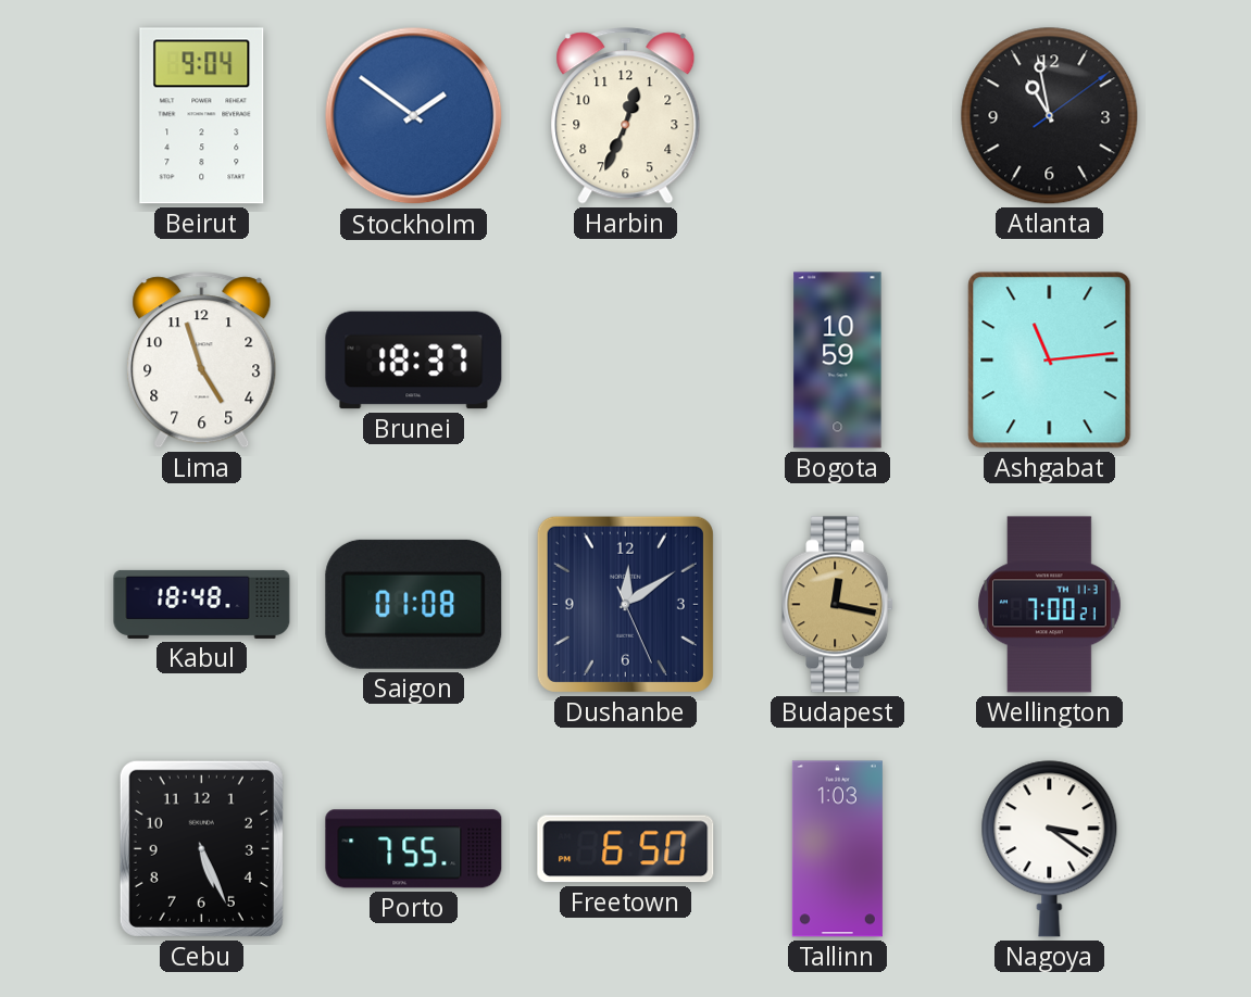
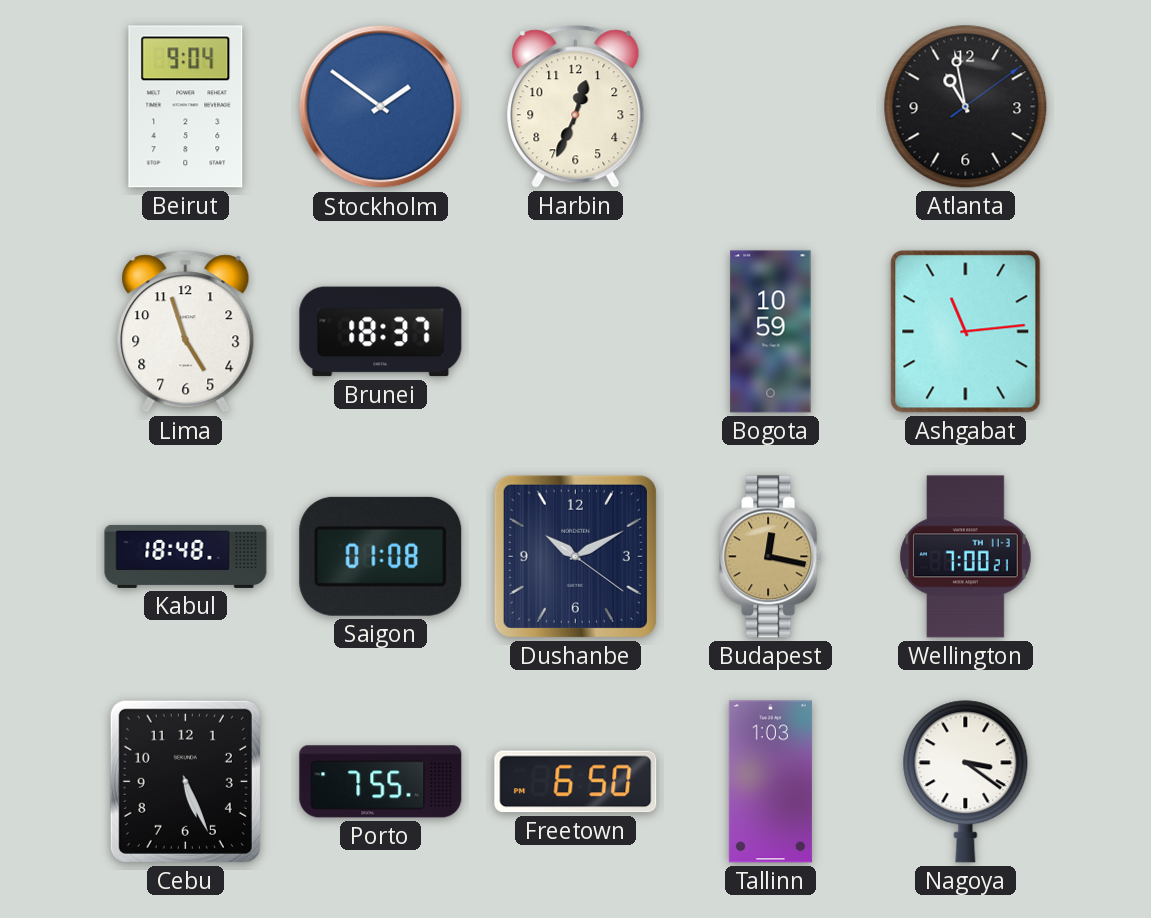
Dushanbe: 12:09 -> 10:10
